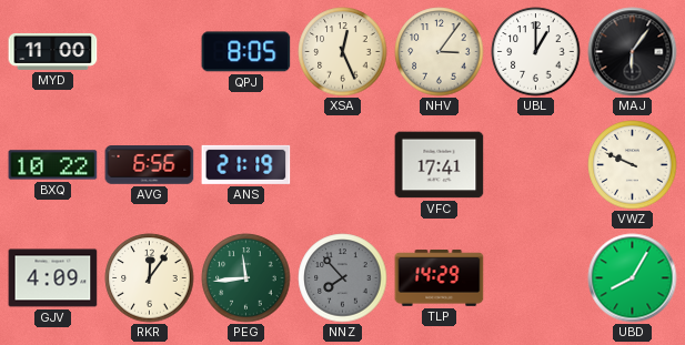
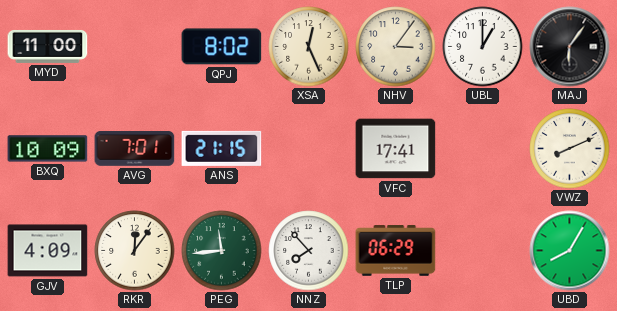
QPJ: 8:05 -> 8:02
BXQ: 10:22 -> 10:09
AVG: 6:56 -> 7:01
ANS: 21:19 -> 21:15
VWZ: 9:49 -> 8:11
NNZ dial: grey -> white
TLP: 14:29 -> 06:29
